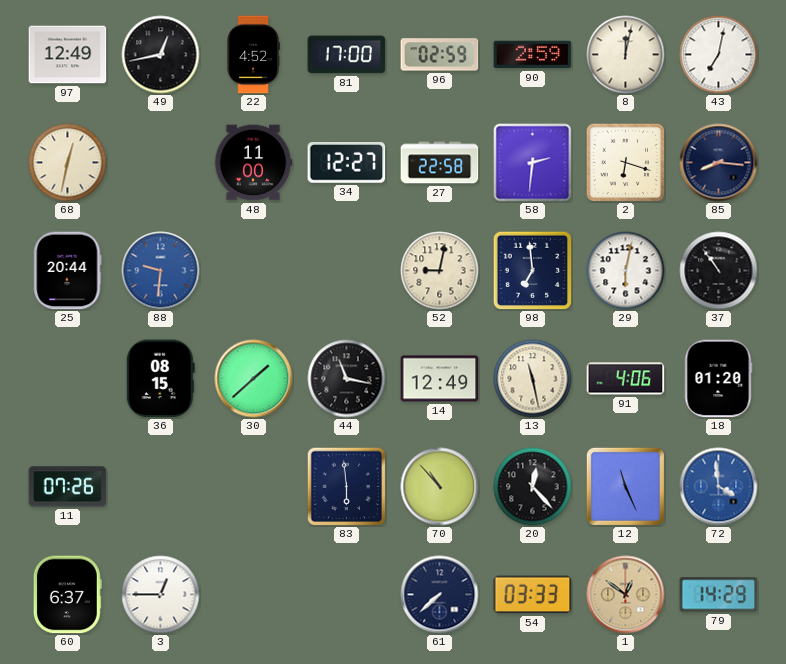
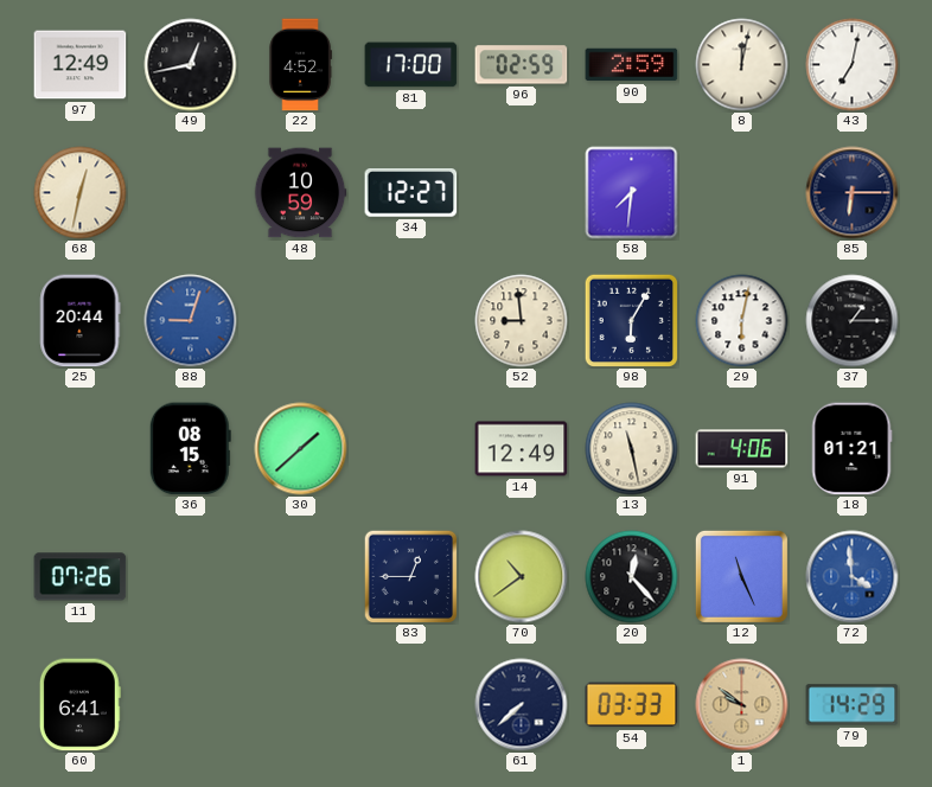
48: 11:00 -> 10:59
27: 22:58 -> none
58: 2:31 -> 7:31
2: 6:18 -> none
85: 8:16 -> 6:15
88: 9:31 -> 9:03
52: 9:02 -> 8:59
98: 6:59 -> 6:05
37: 10:54 -> 1:15
44: 11:17 -> none
18: 01:20 -> 01:21
83: 5:59 -> 12:45
70: 10:53 -> 10:39
60: 6:37 -> 6:41
3: 12:45 -> none
1: 12:51 -> 9:51
